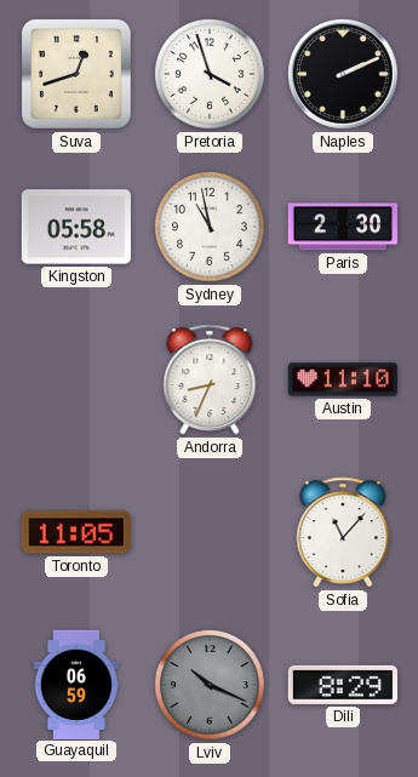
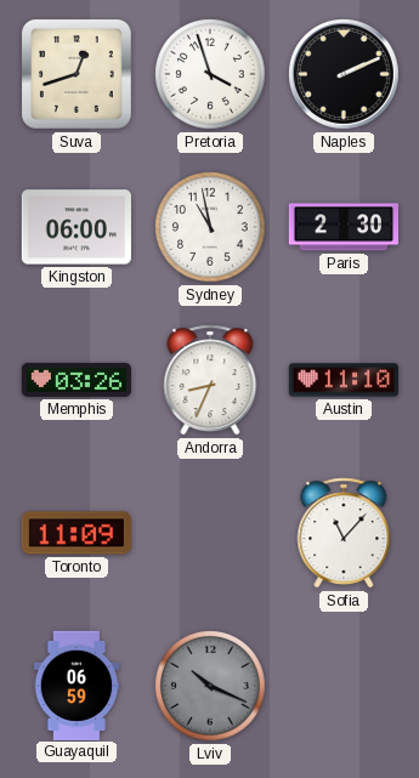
Kingston: 05:58 -> 06:00
Memphis: none -> 03:26
Toronto: 11:05 -> 11:09
Dili: 8:29 -> none
